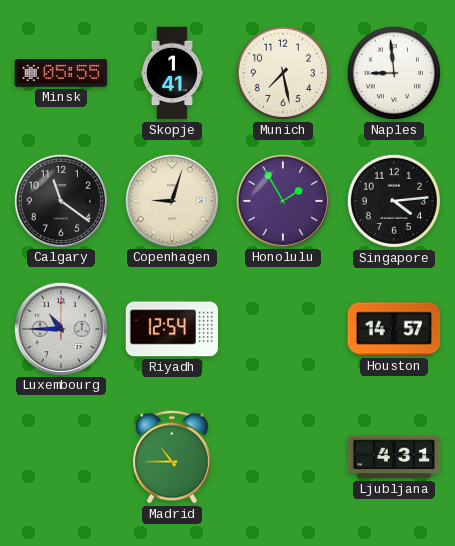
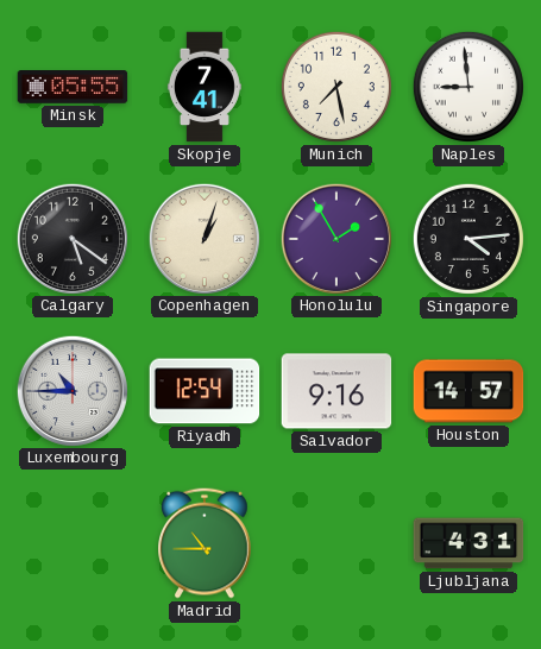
Skopje: 1:41 -> 7:41
Calgary: 11:21 -> 5:21
Copenhagen: 9:03 -> 1:03
Salvador: none -> 9:16
